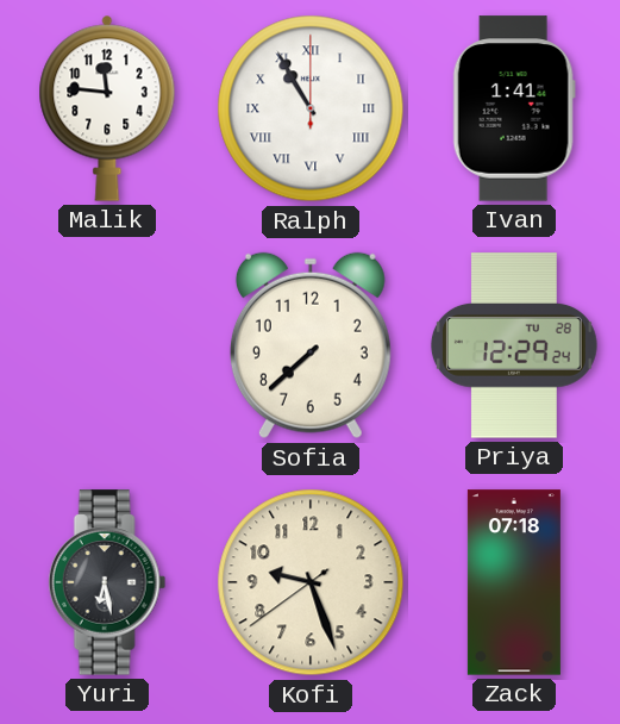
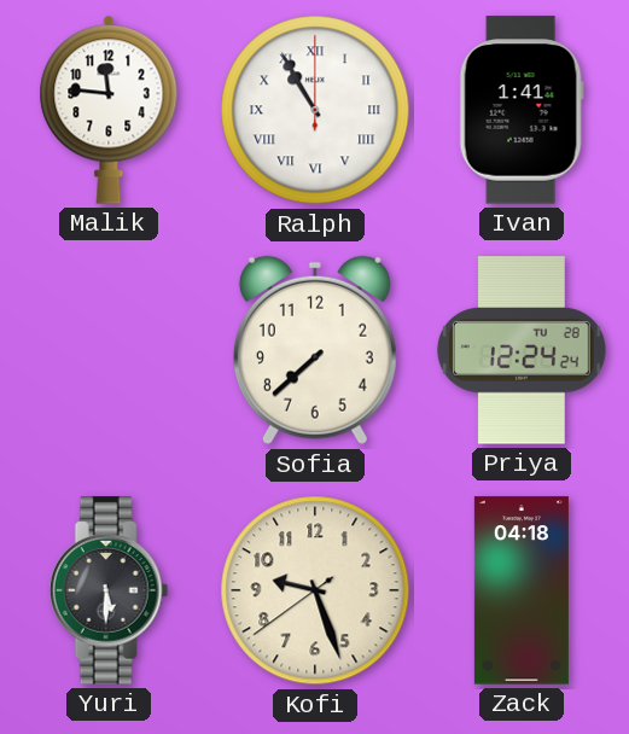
Priya: 12:29 -> 12:24
Yuri: 6:28 -> 5:30
Zack: 07:18 -> 04:18
